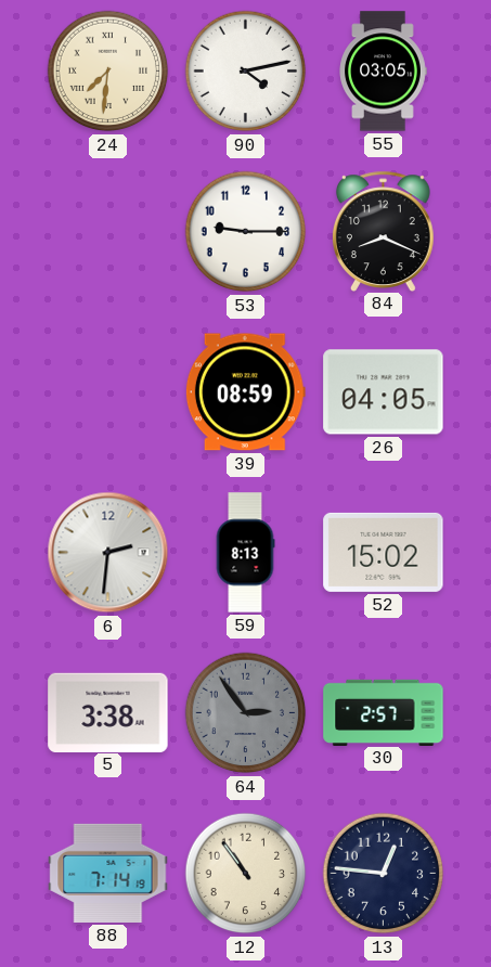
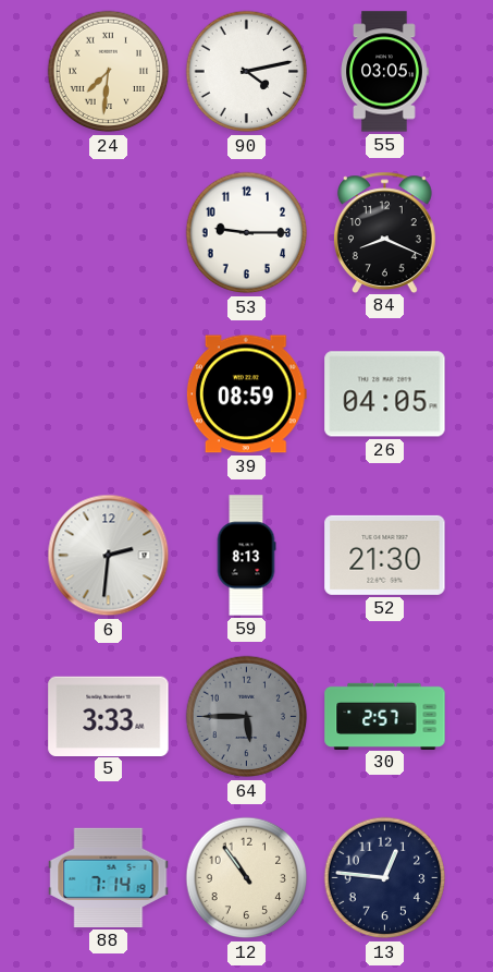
52: 15:02 -> 21:30
5: 3:38 -> 3:33
64: 2:54 -> 5:45
